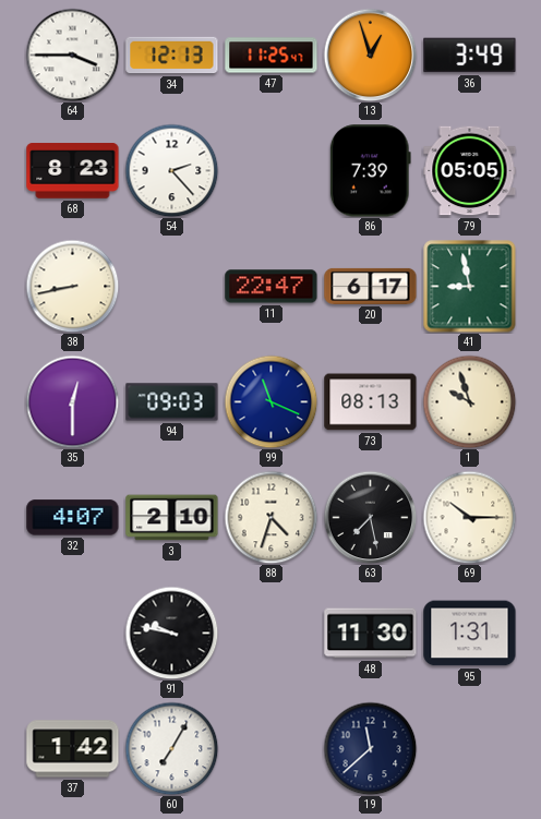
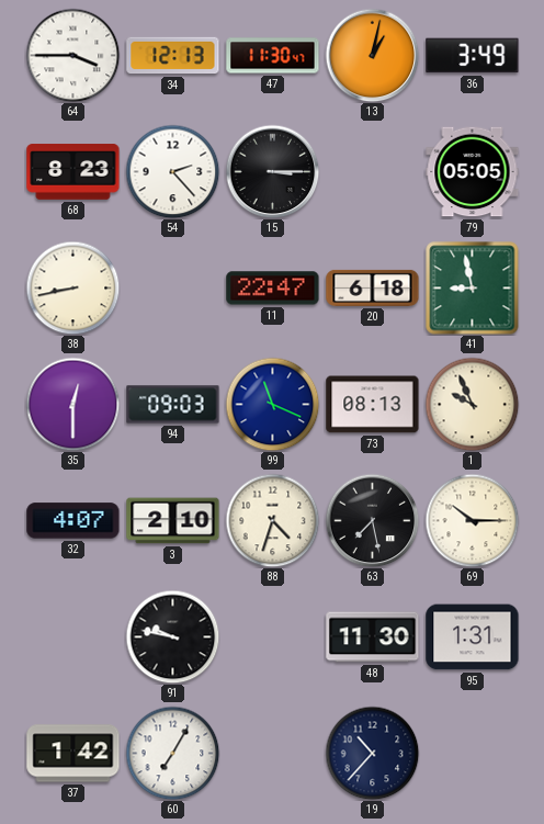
47: 11:25 -> 11:30
13: 12:57 -> 1:02
15: none -> 3:15
86: 7:39 -> none
20: 6:17 -> 6:18
1: 9:57 -> 9:56
19: 11:38 -> 10:37
